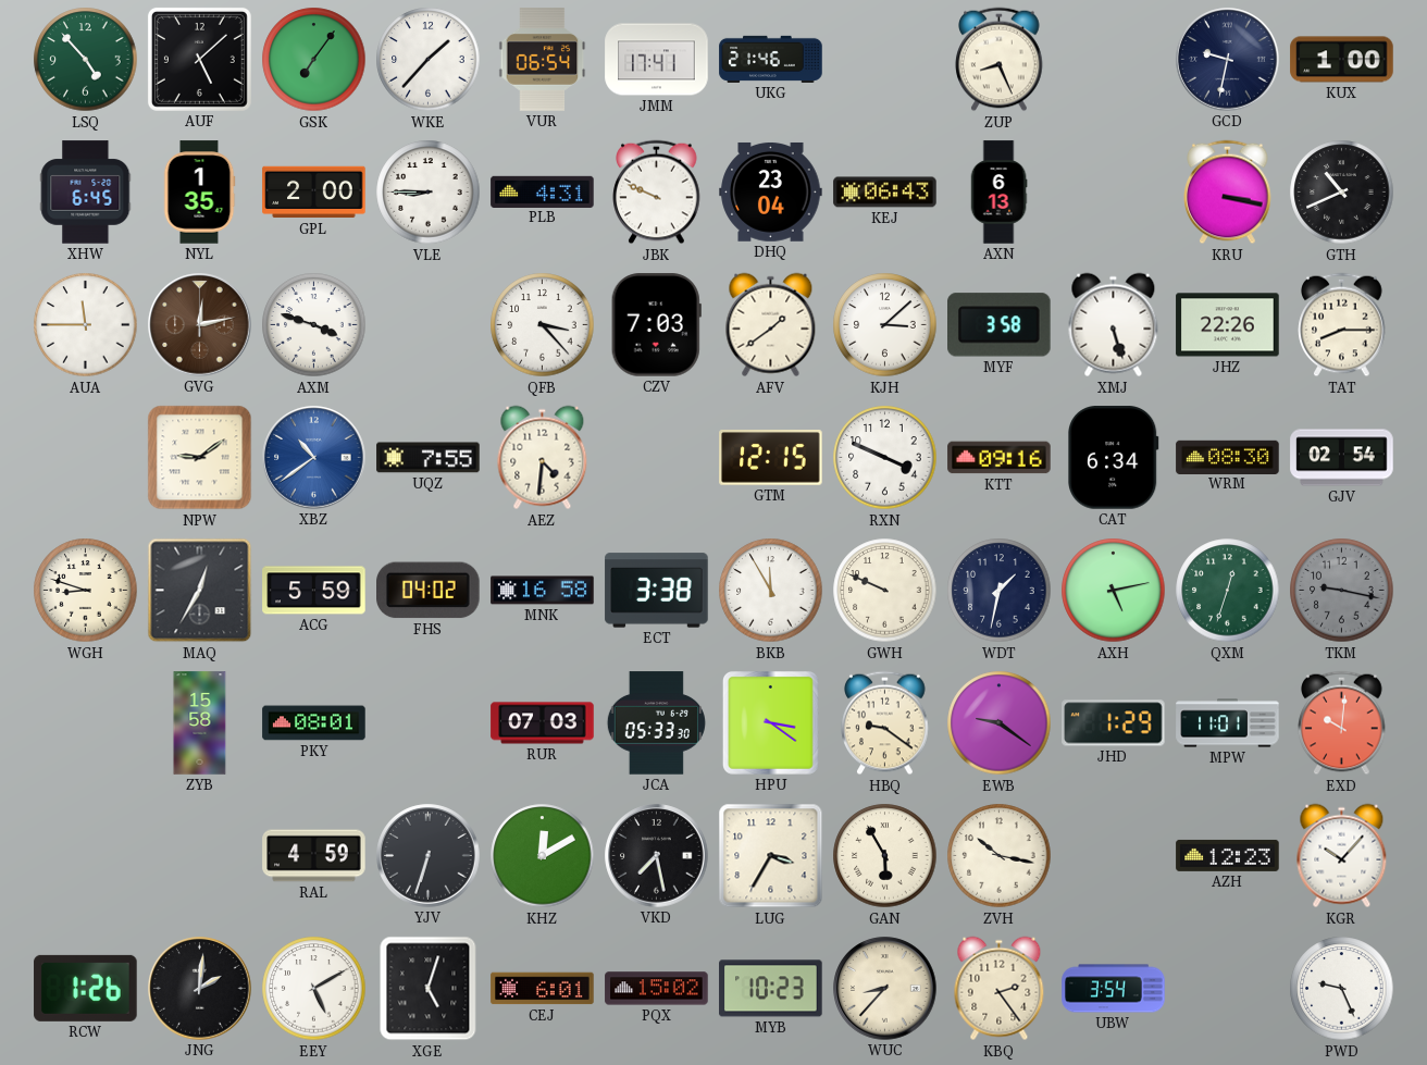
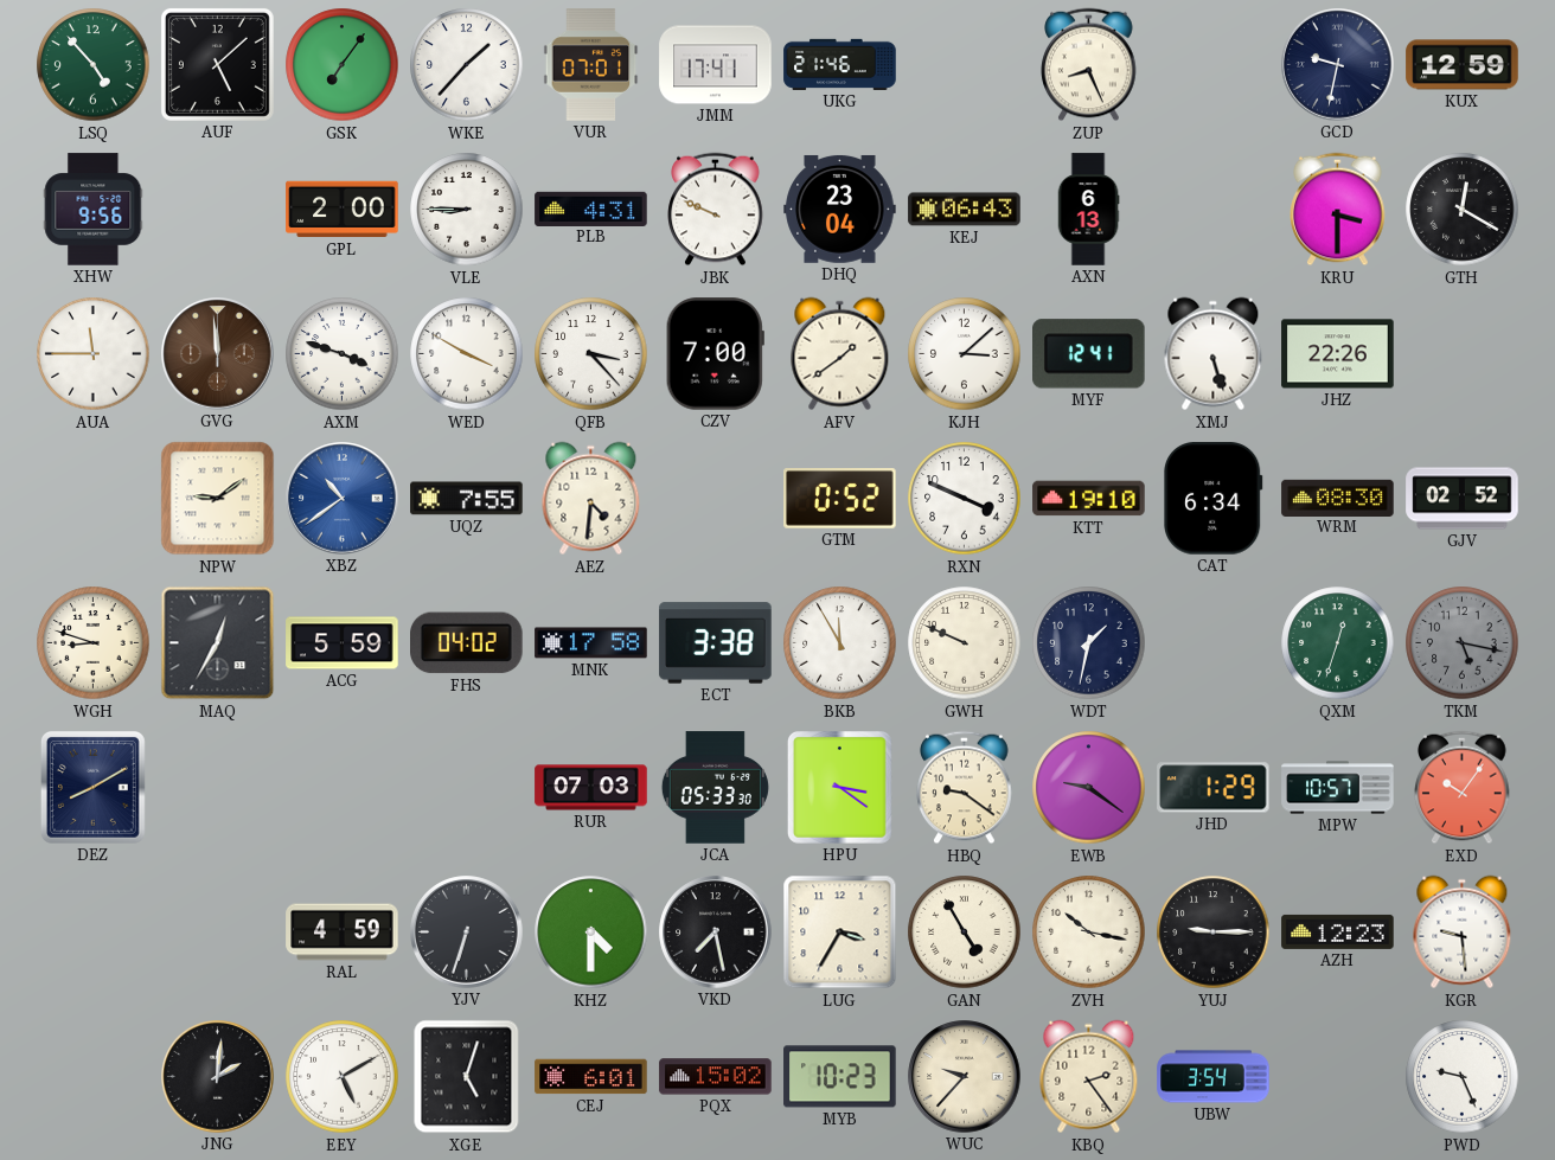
VUR: 06:54 -> 07:01
KUX: 1:00 -> 12:59
XHW: 6:45 -> 9:56
NYL: 1:35 -> none
KRU: 3:17 -> 3:30
GTH: 10:41 -> 12:20
GVG: 12:13 -> 11:59
WED: none -> 3:50
CZV: 7:03 -> 7:00
MYF: 3:58 -> 12:41
TAT: 8:15 -> none
GTM: 12:15 -> 0:52
KTT: 09:16 -> 19:10
GJV: 02:54 -> 02:52
MNK: 16:58 -> 17:58
AXH: 5:13 -> none
TKM: 9:17 -> 5:17
DEZ: none -> 8:10
ZYB: 15:58 -> none
PKY: 08:01 -> none
MPW: 11:01 -> 10:57
EXD: 10:01 -> 10:06
KHZ: 12:10 -> 4:30
GAN: 5:55 -> 4:55
YUJ: none -> 9:15
KGR: 10:07 -> 9:29
RCW: 1:26 -> none
WUC: 8:37 -> 9:37
